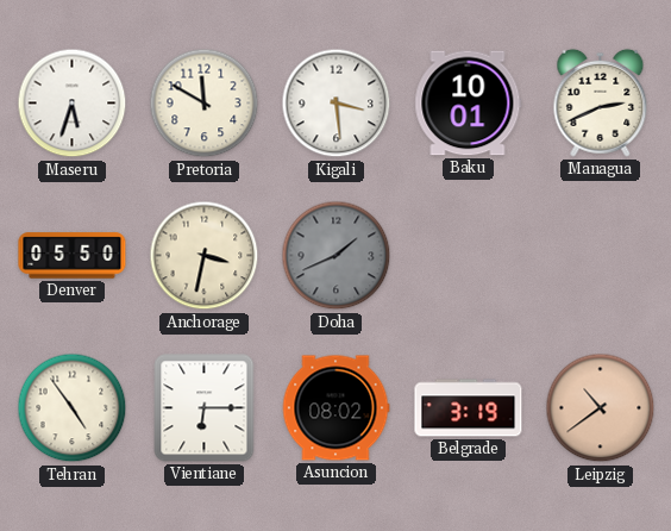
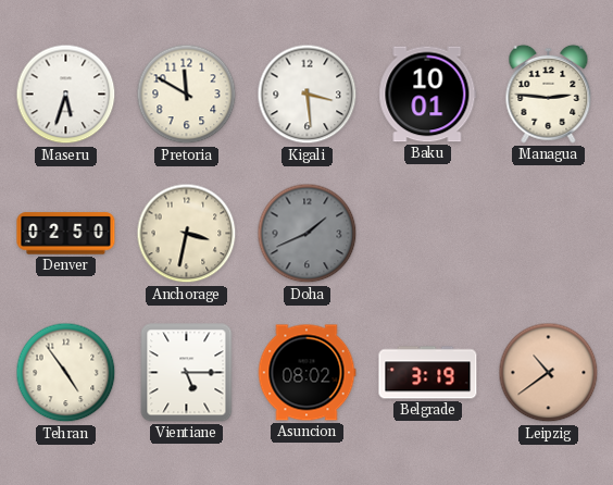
Managua: 2:41 -> 2:46
Denver: 05:50 -> 02:50
Vientiane: 6:15 -> 5:15
